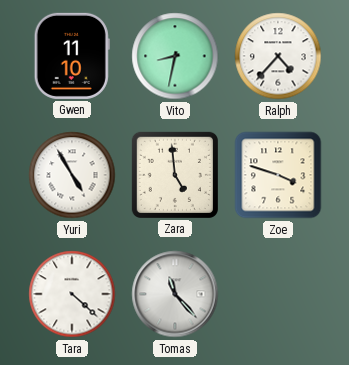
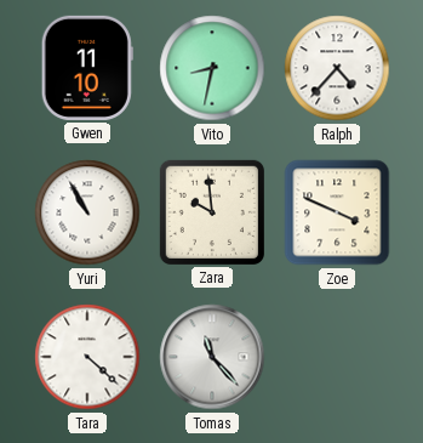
Yuri: 4:55 -> 10:55
Zara: 4:59 -> 9:59
Zoe: 3:48 -> 3:49
